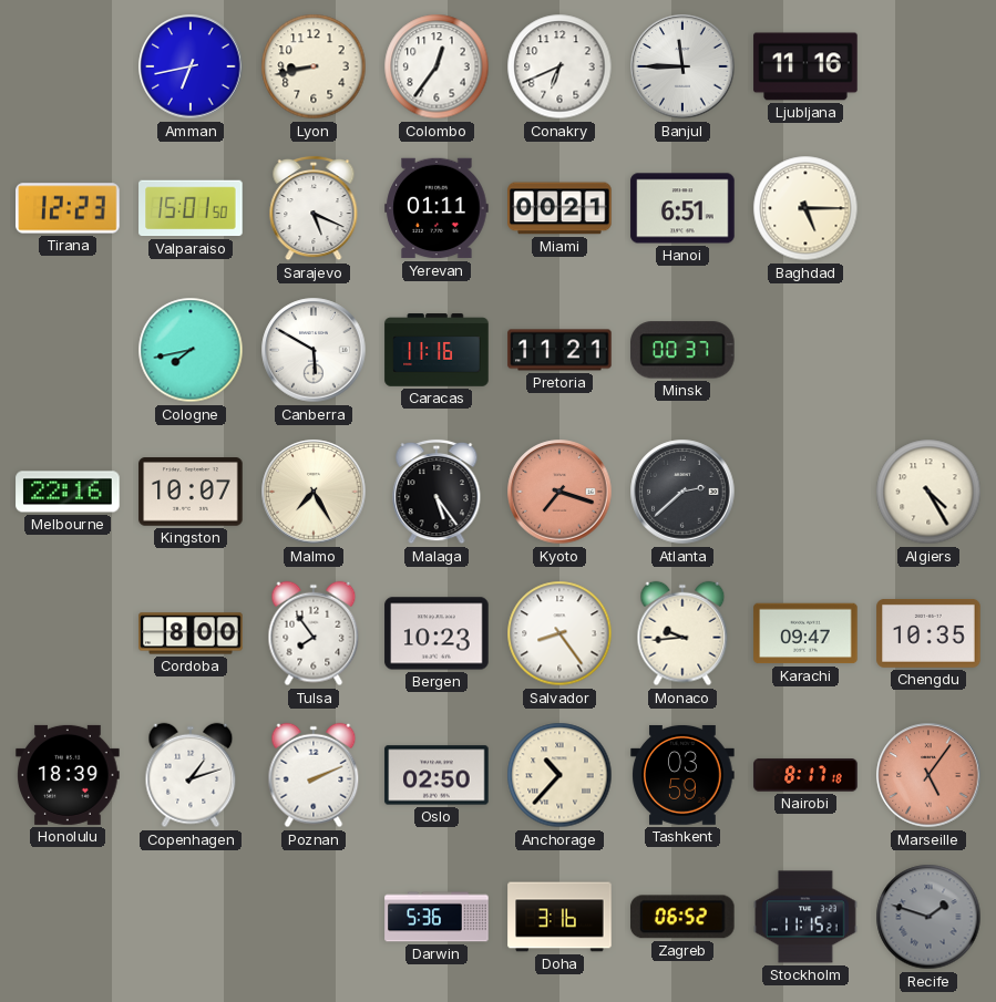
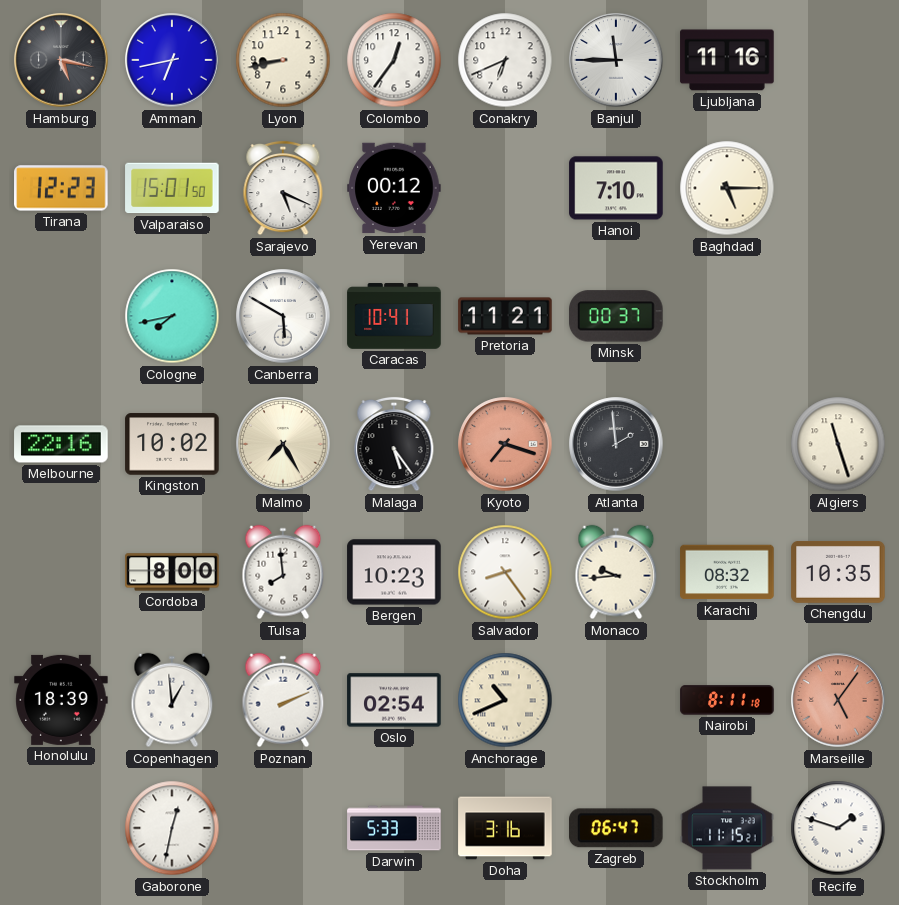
Hamburg: none -> 5:17
Yerevan: 01:11 -> 00:12
Miami: 00:21 -> none
Hanoi: 6:51 -> 7:10
Caracas: 11:16 -> 10:41
Kingston: 10:07 -> 10:02
Atlanta: 2:38 -> 1:59
Algiers: 4:25 -> 11:27
Tulsa: 7:54 -> 7:59
Karachi: 09:47 -> 08:32
Copenhagen: 1:12 -> 12:59
Oslo: 02:50 -> 02:54
Anchorage: 10:37 -> 10:41
Tashkent: 03:59 -> none
Nairobi: 8:17 -> 8:11
Gaborone: none -> 12:32
Darwin: 5:36 -> 5:33
Zagreb: 06:52 -> 06:47
Recife dial: grey -> white
